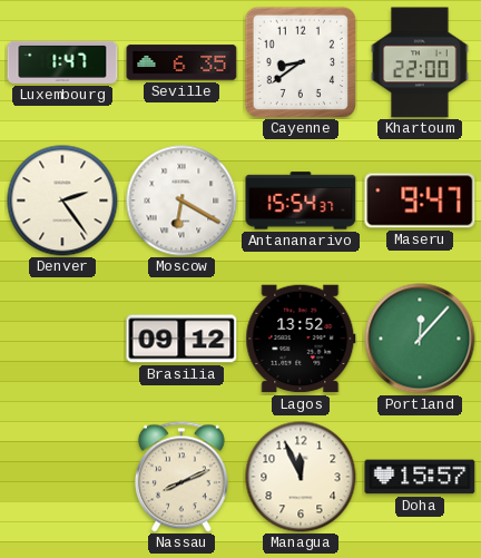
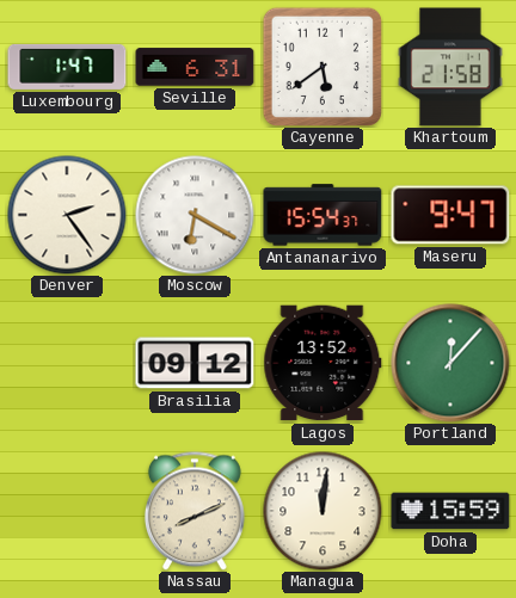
Seville: 6:35 -> 6:31
Cayenne: 8:39 -> 5:39
Khartoum: 22:00 -> 21:58
Managua: 11:56 -> 12:01
Doha: 15:57 -> 15:59
